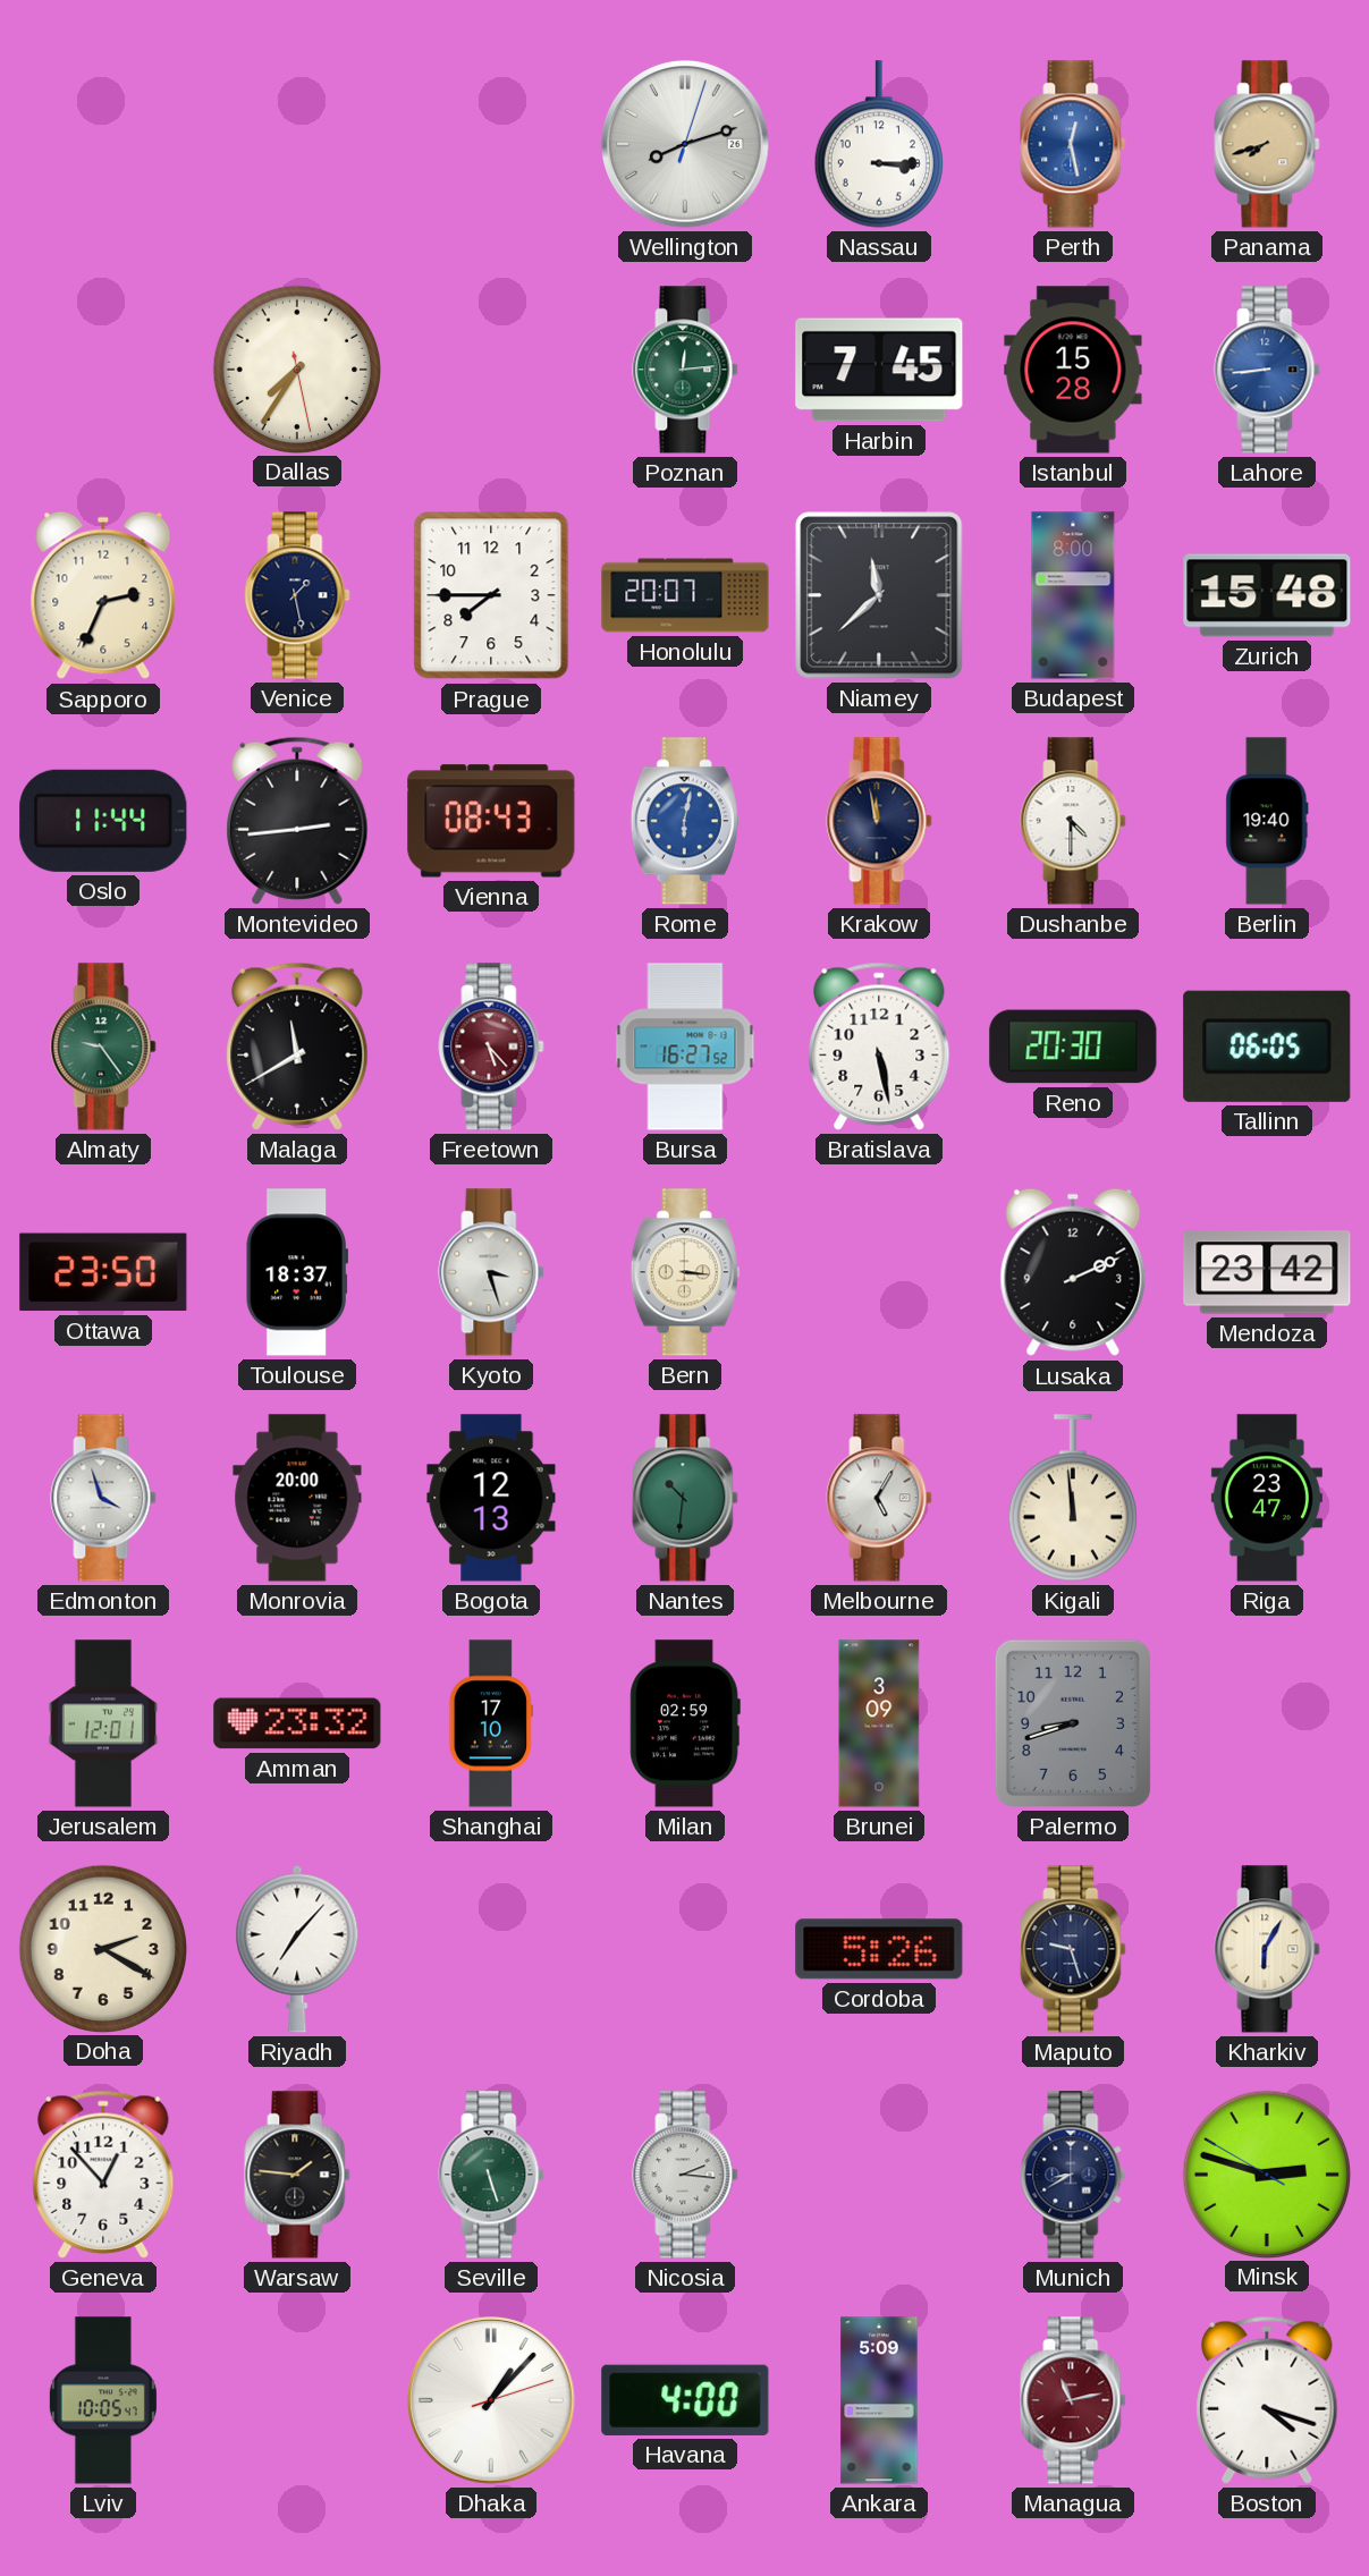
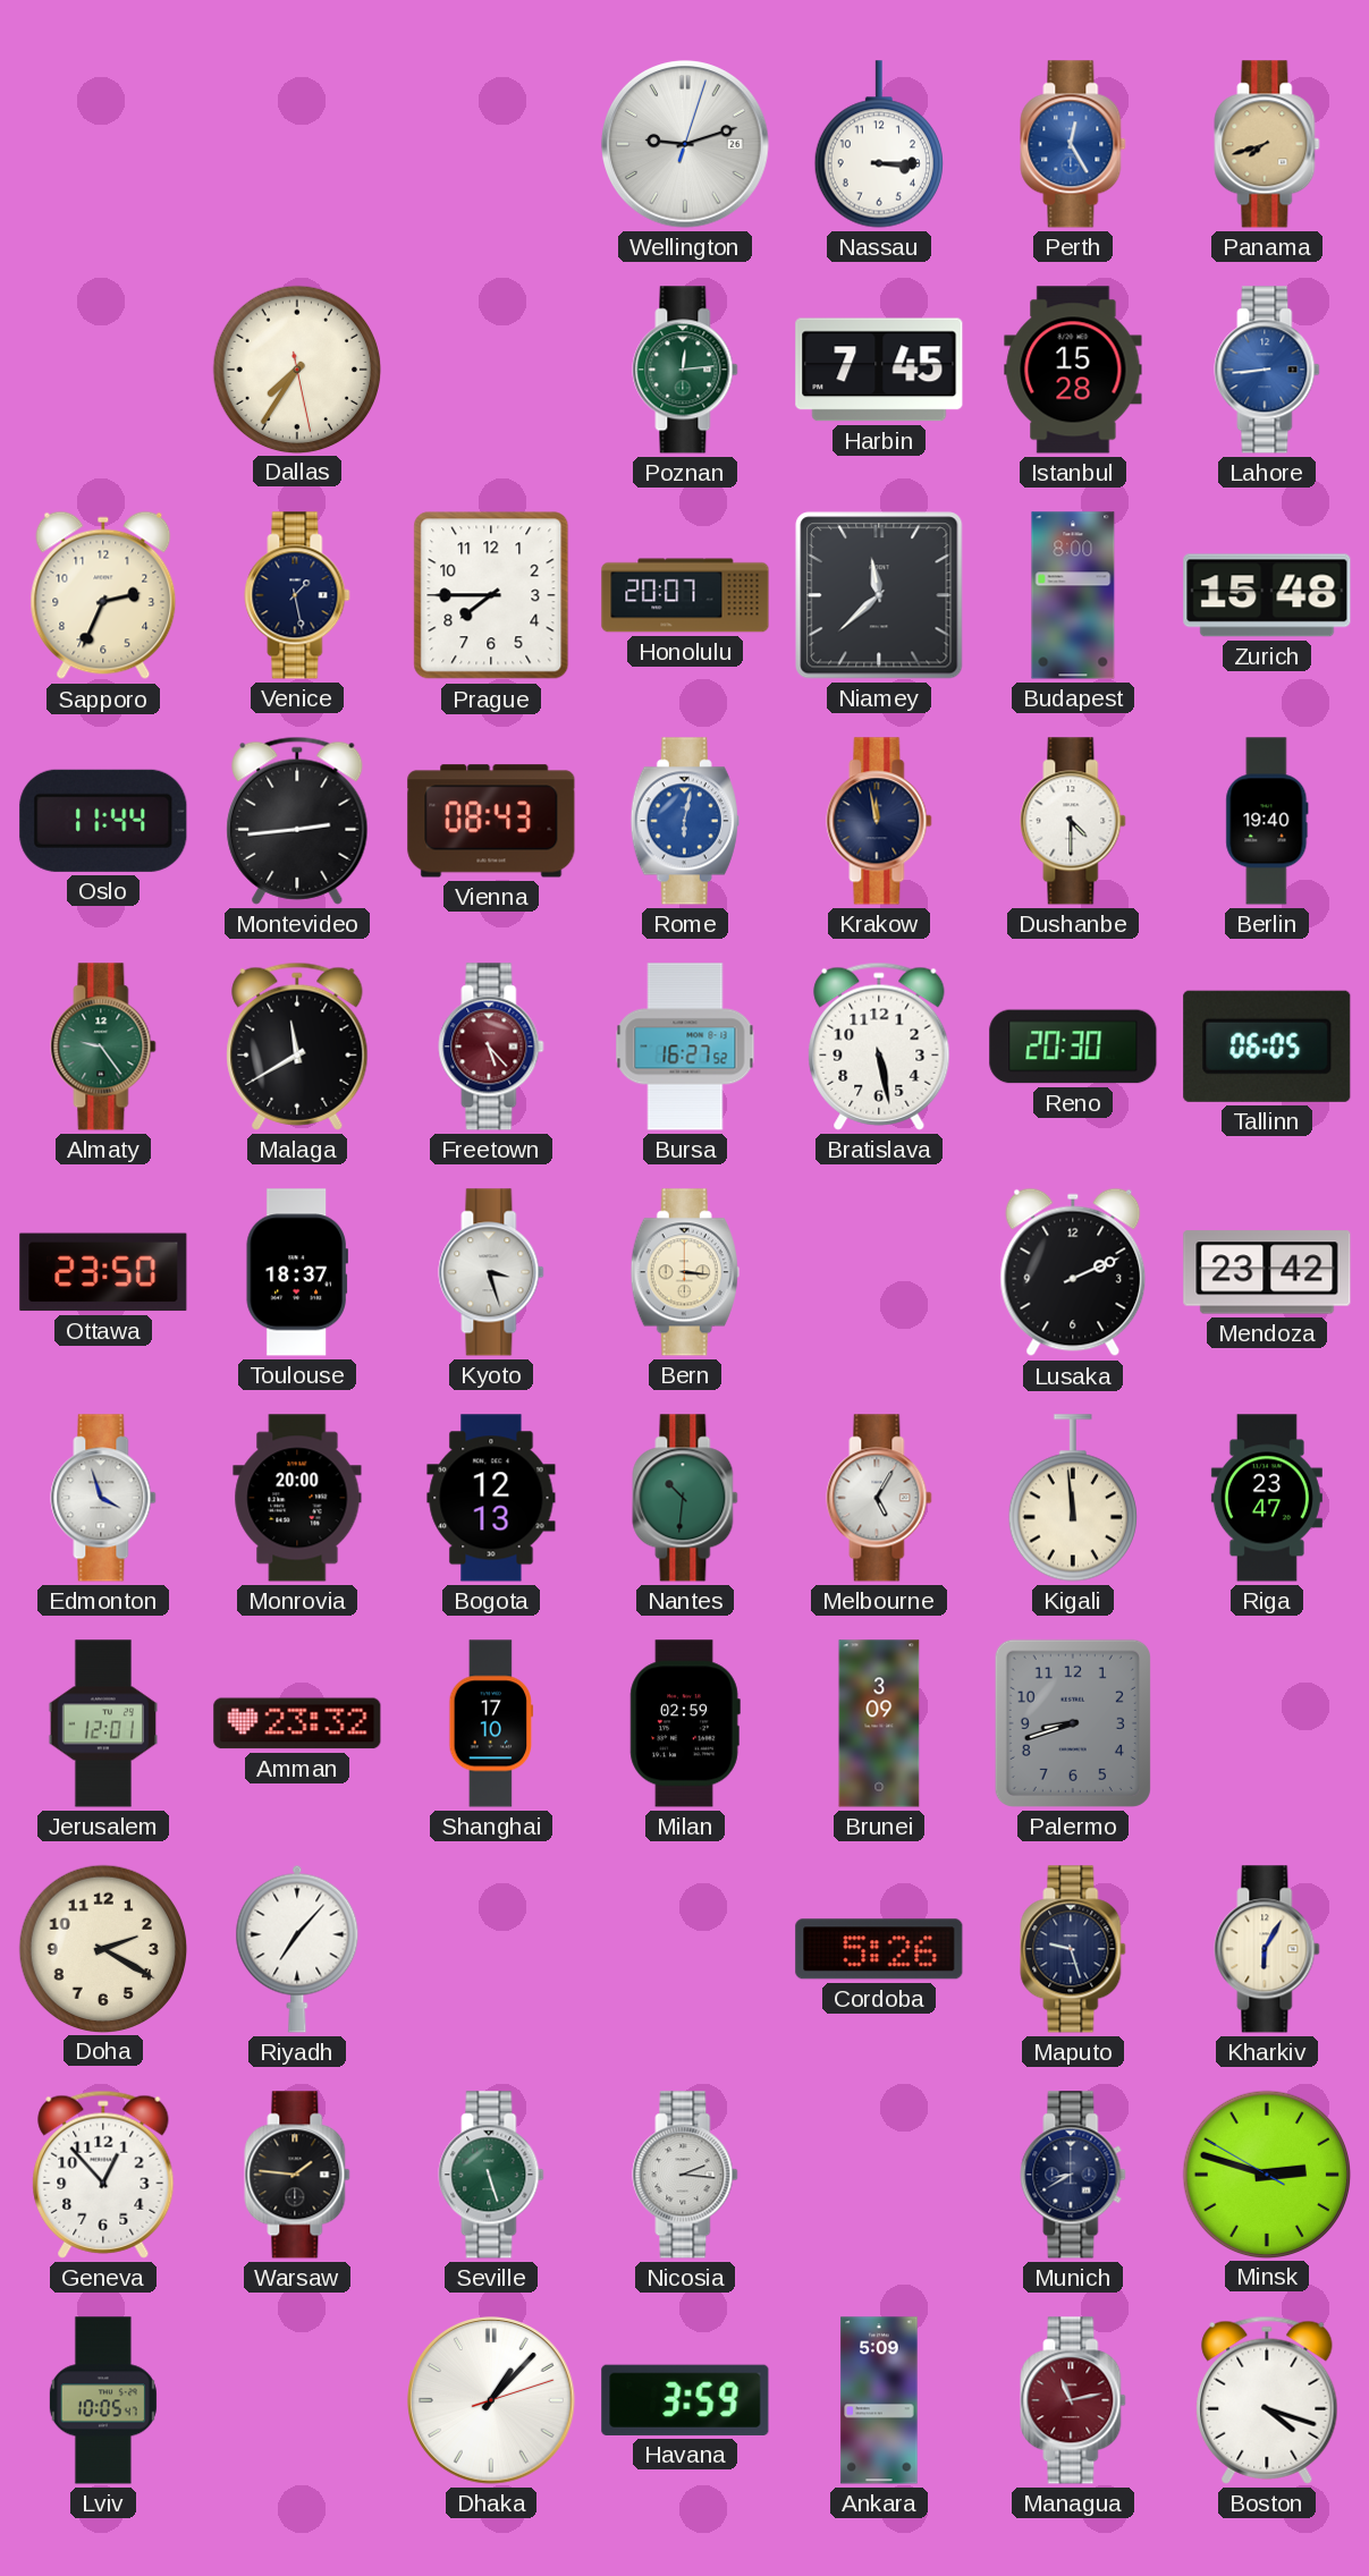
Wellington: 8:12 -> 9:12
Perth: 12:28 -> 12:25
Havana: 4:00 -> 3:59
